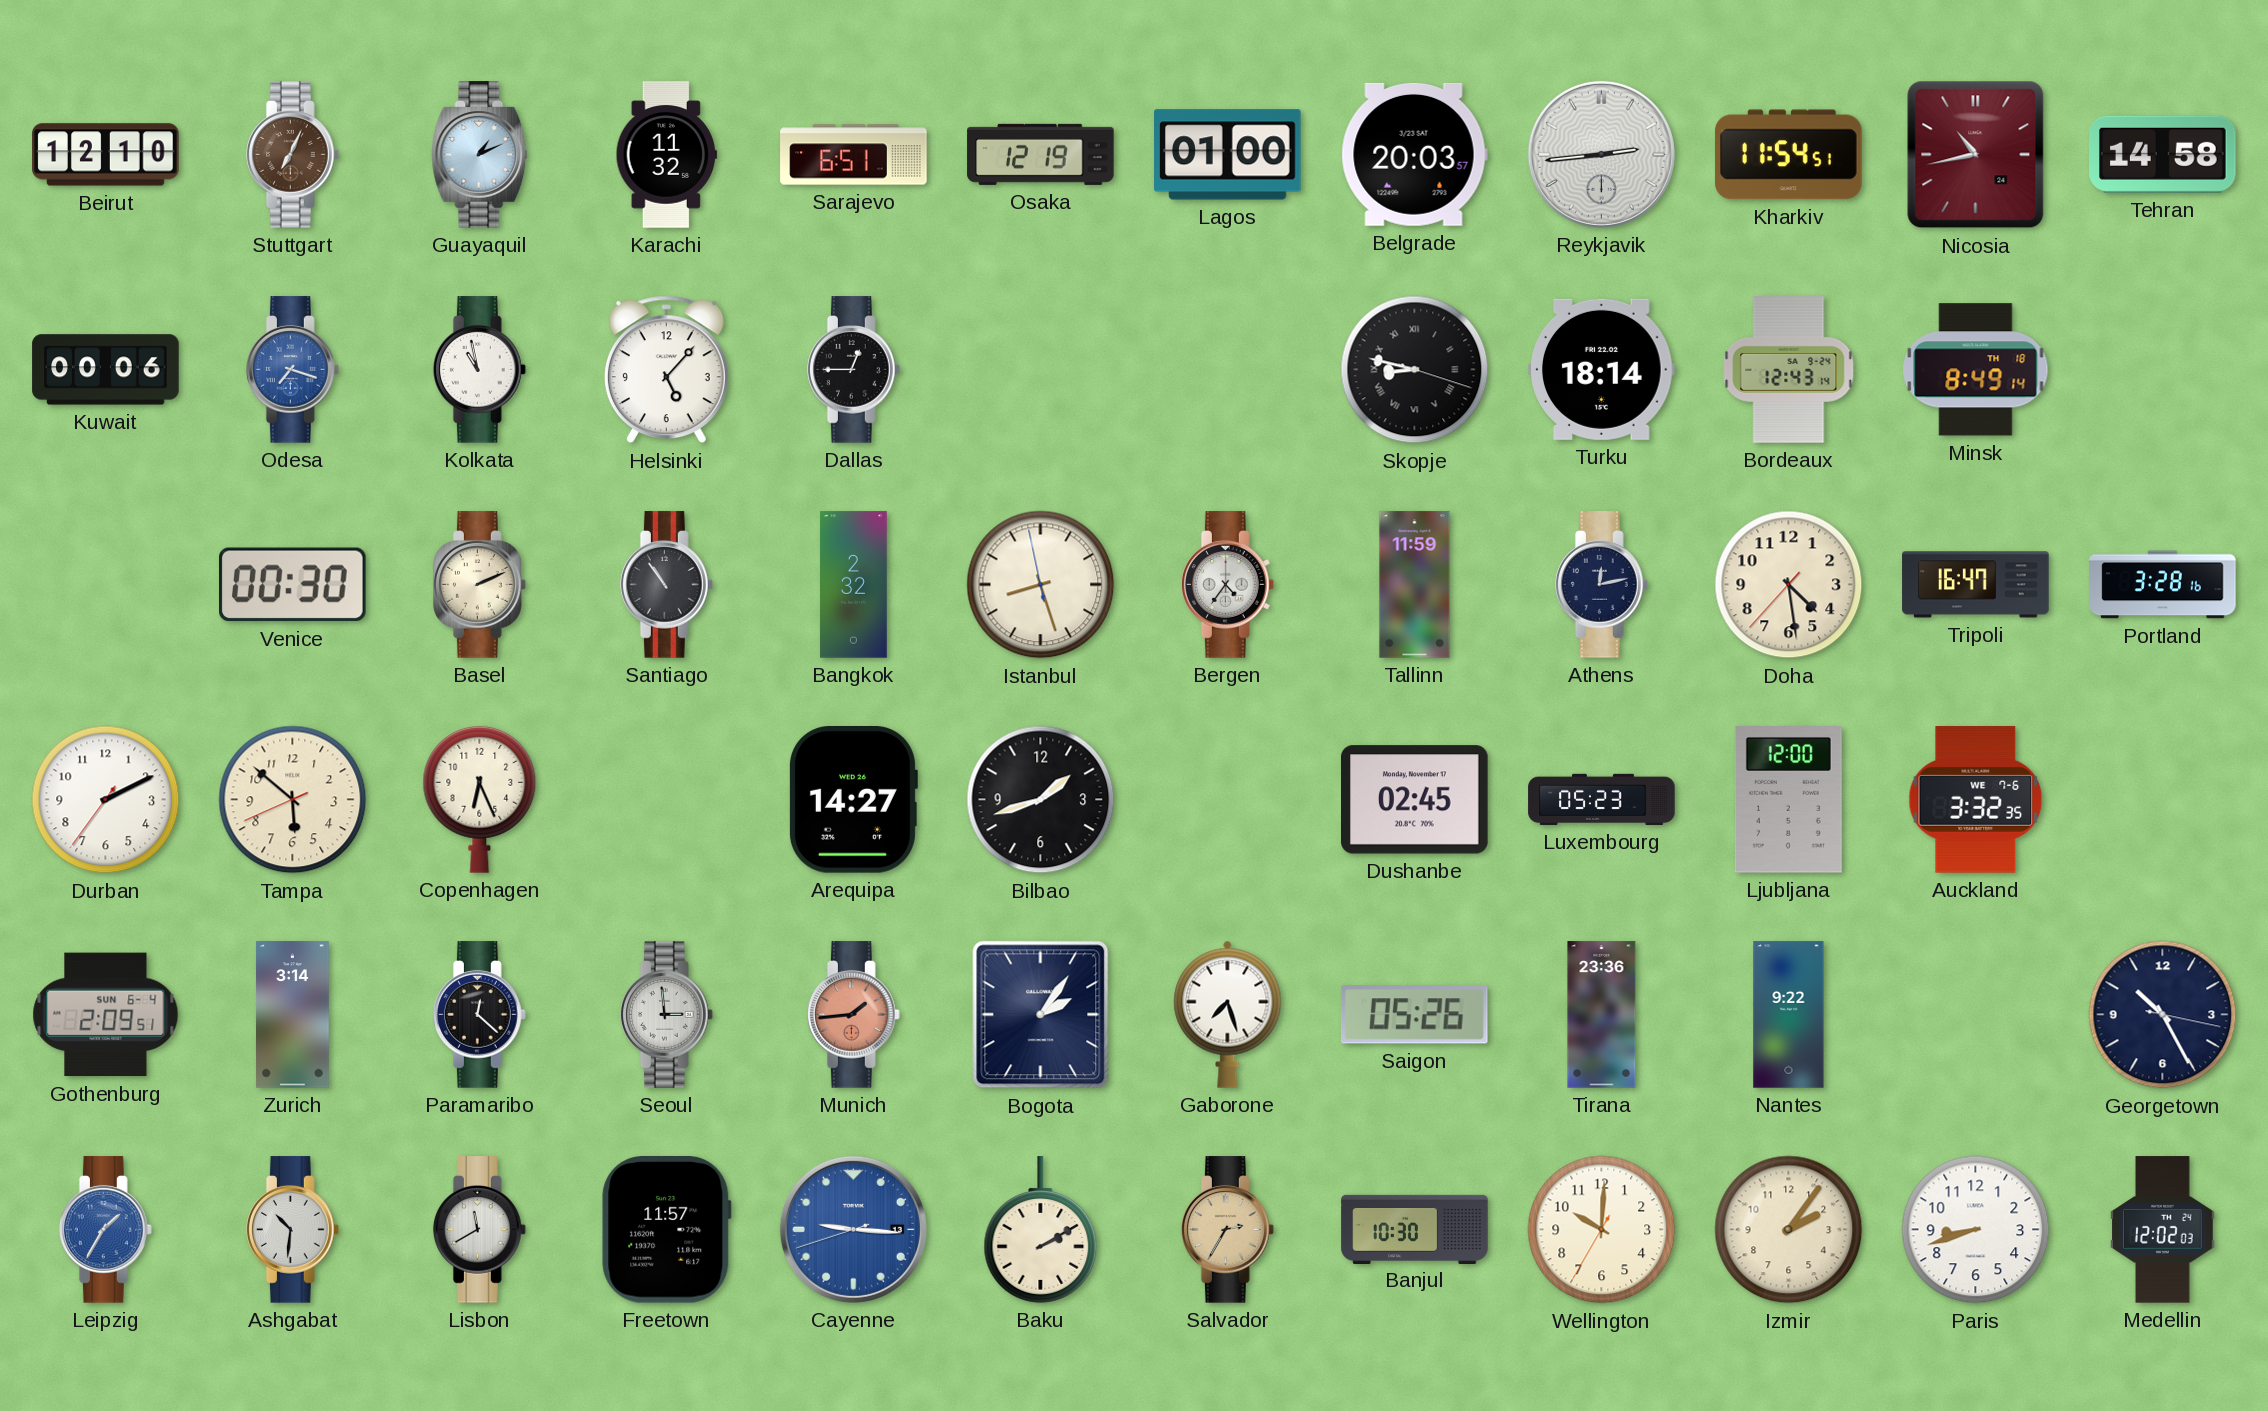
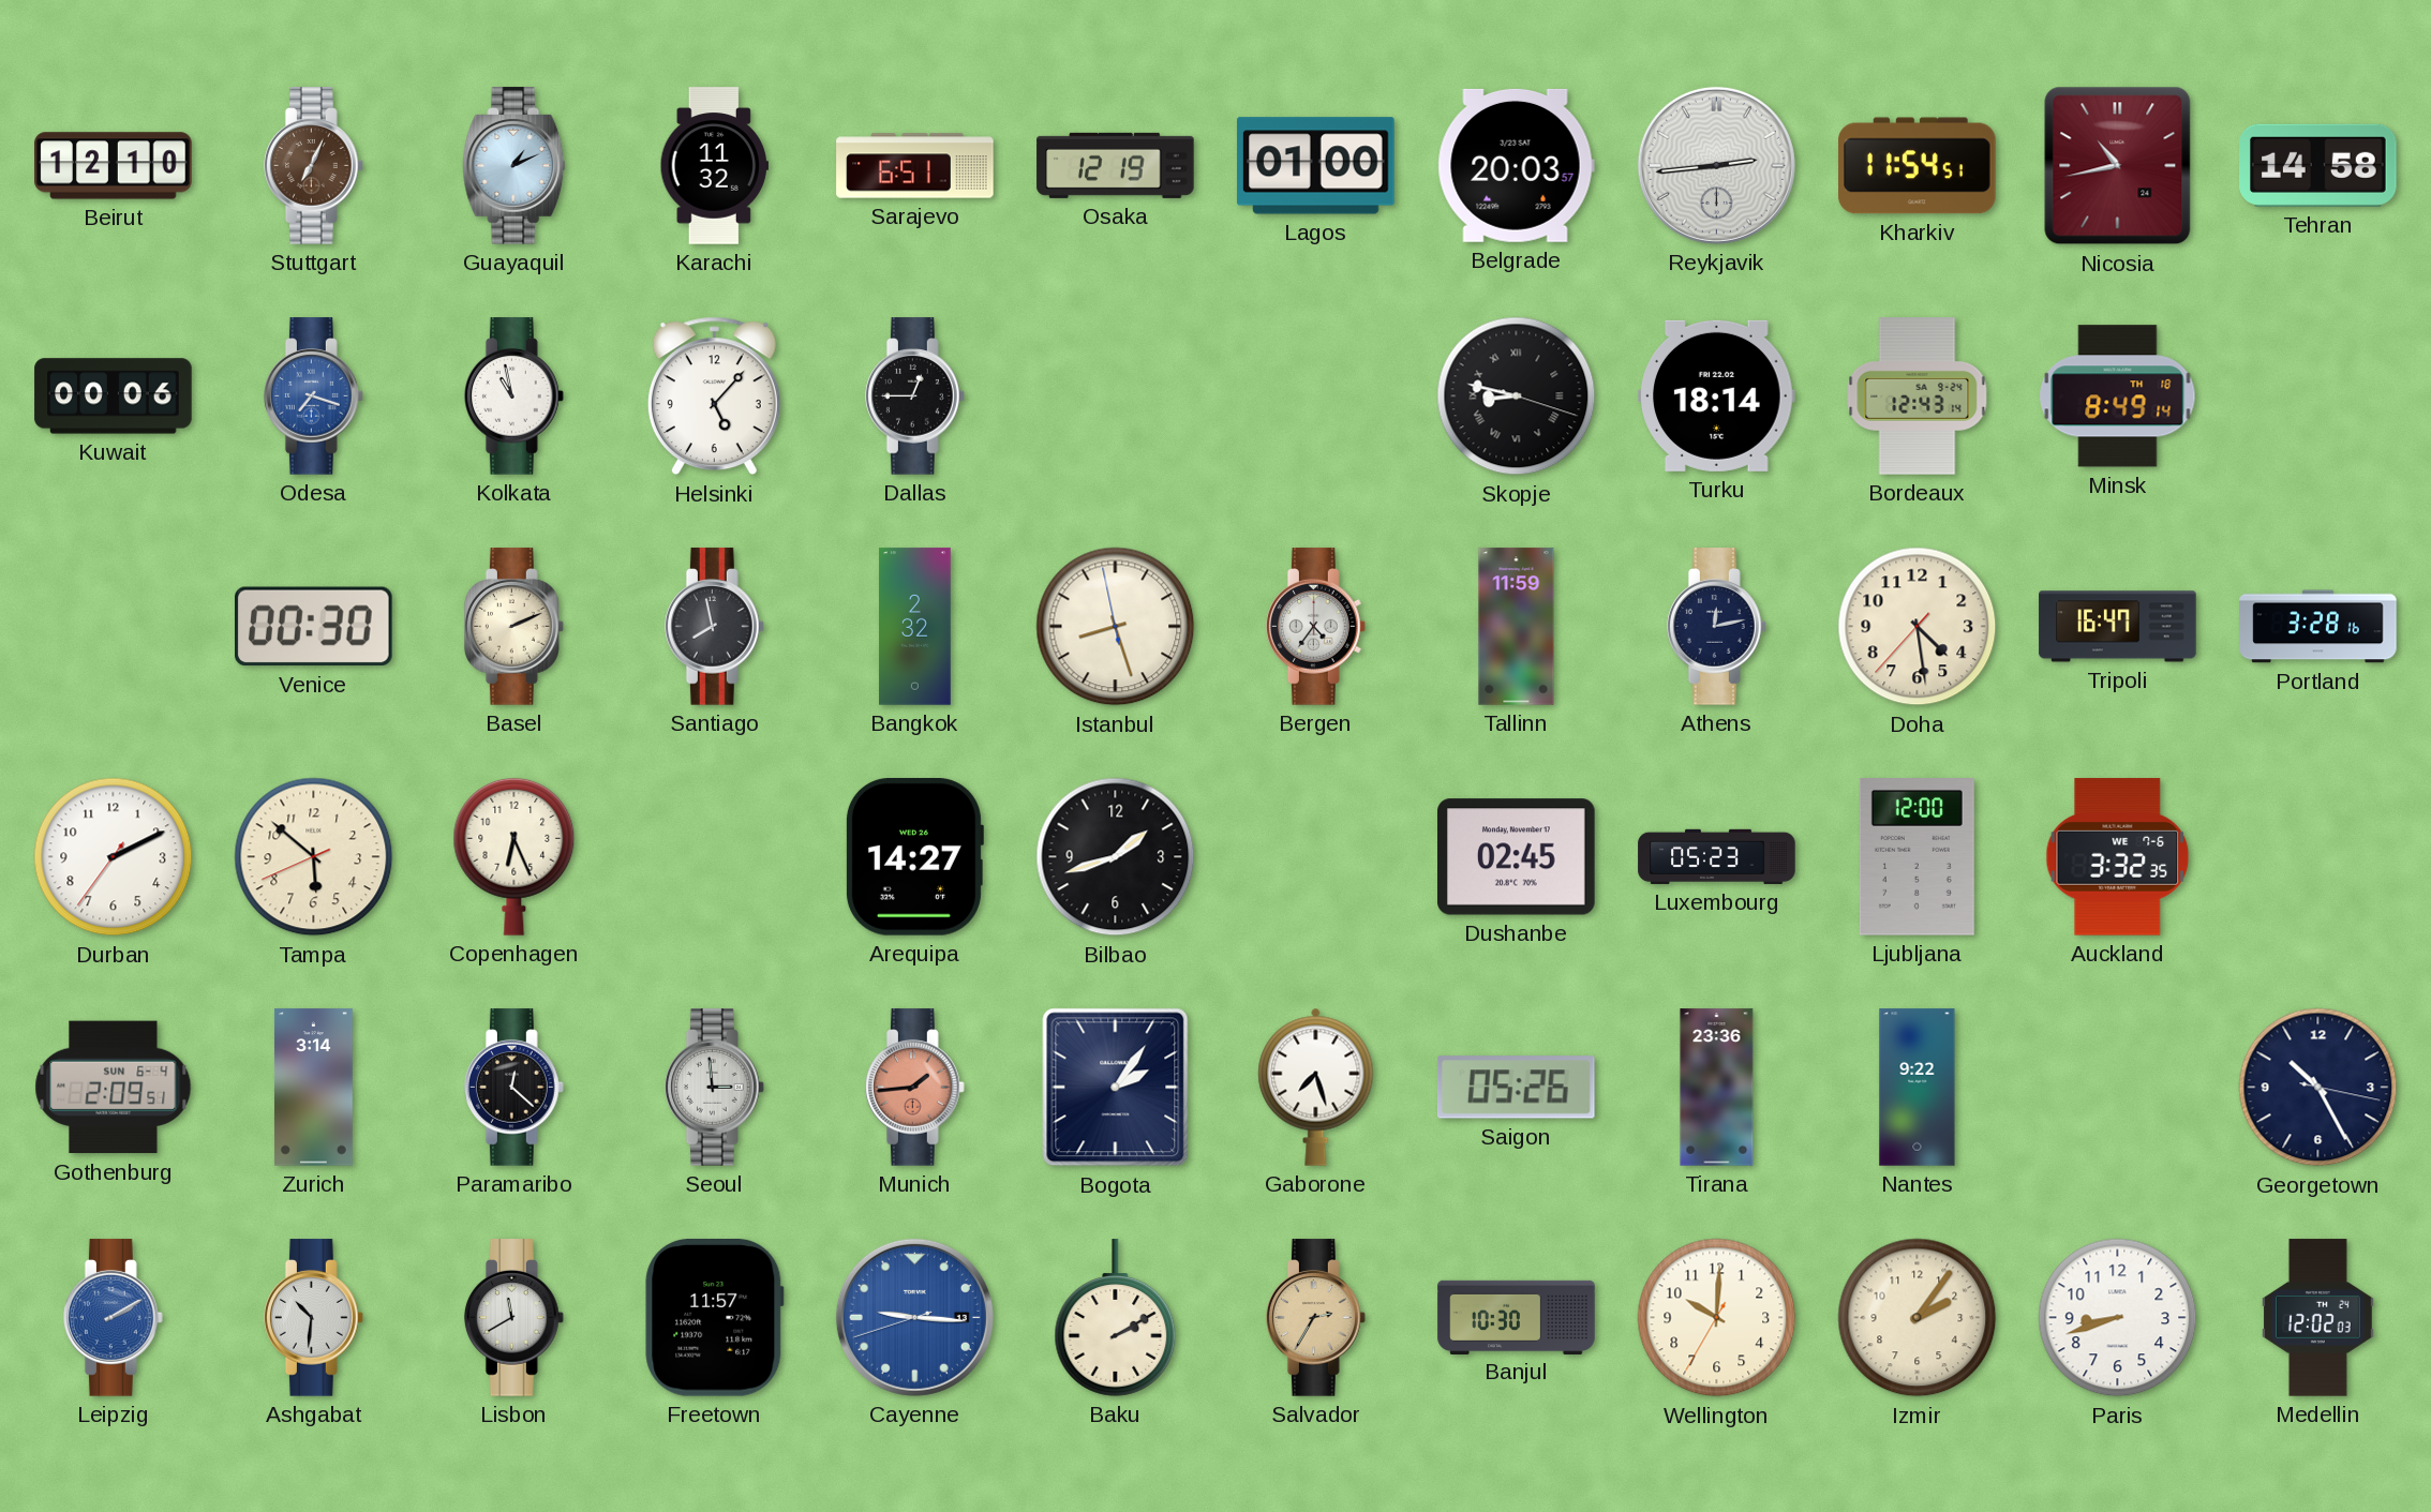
Santiago: 10:54 -> 7:58
Leipzig: 1:35 -> 2:10
